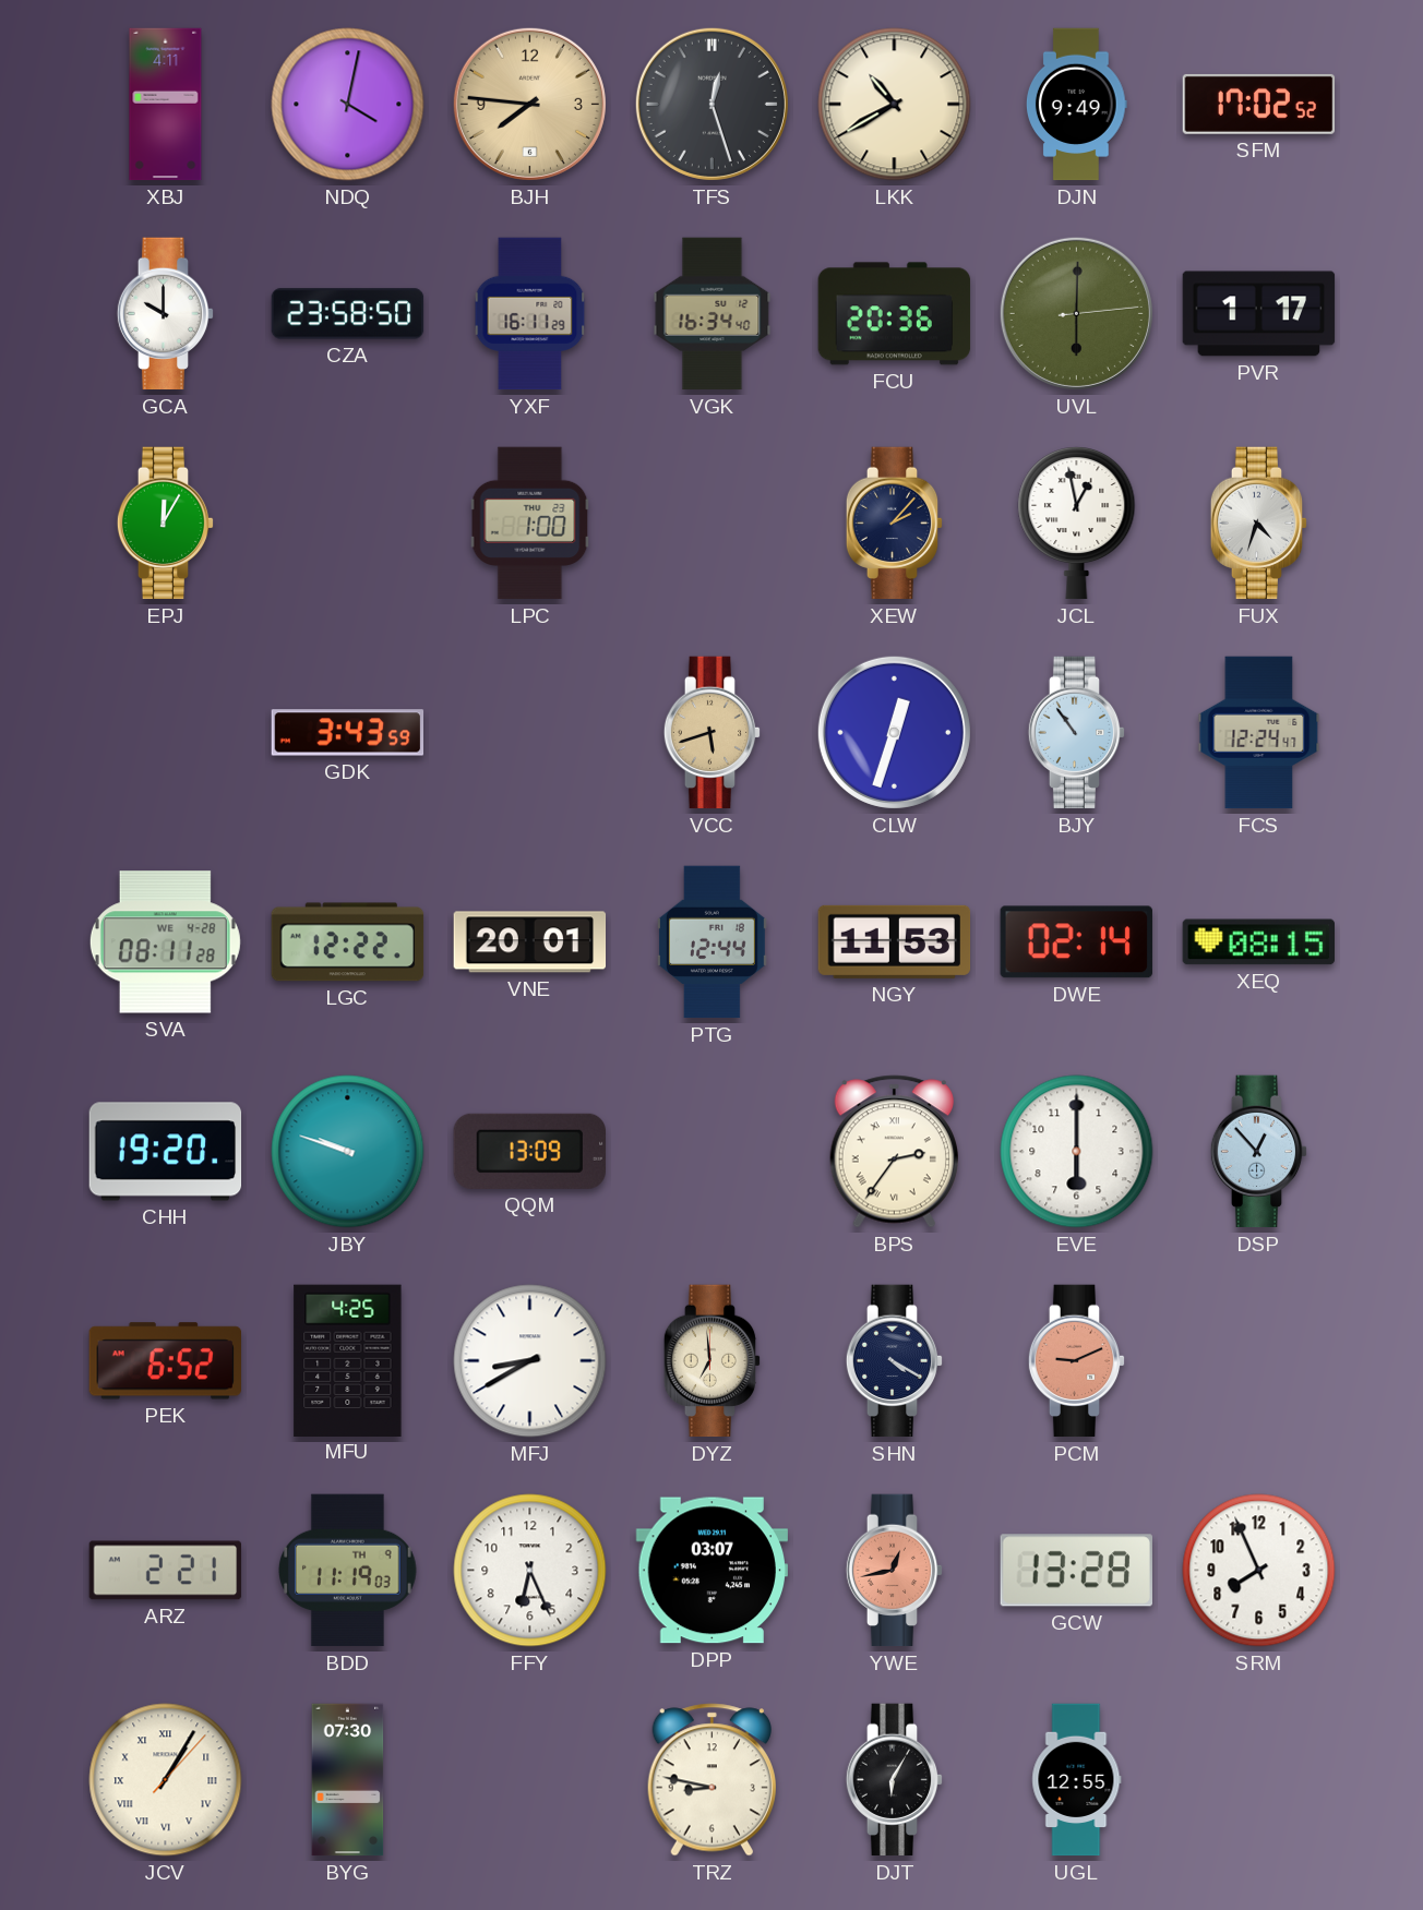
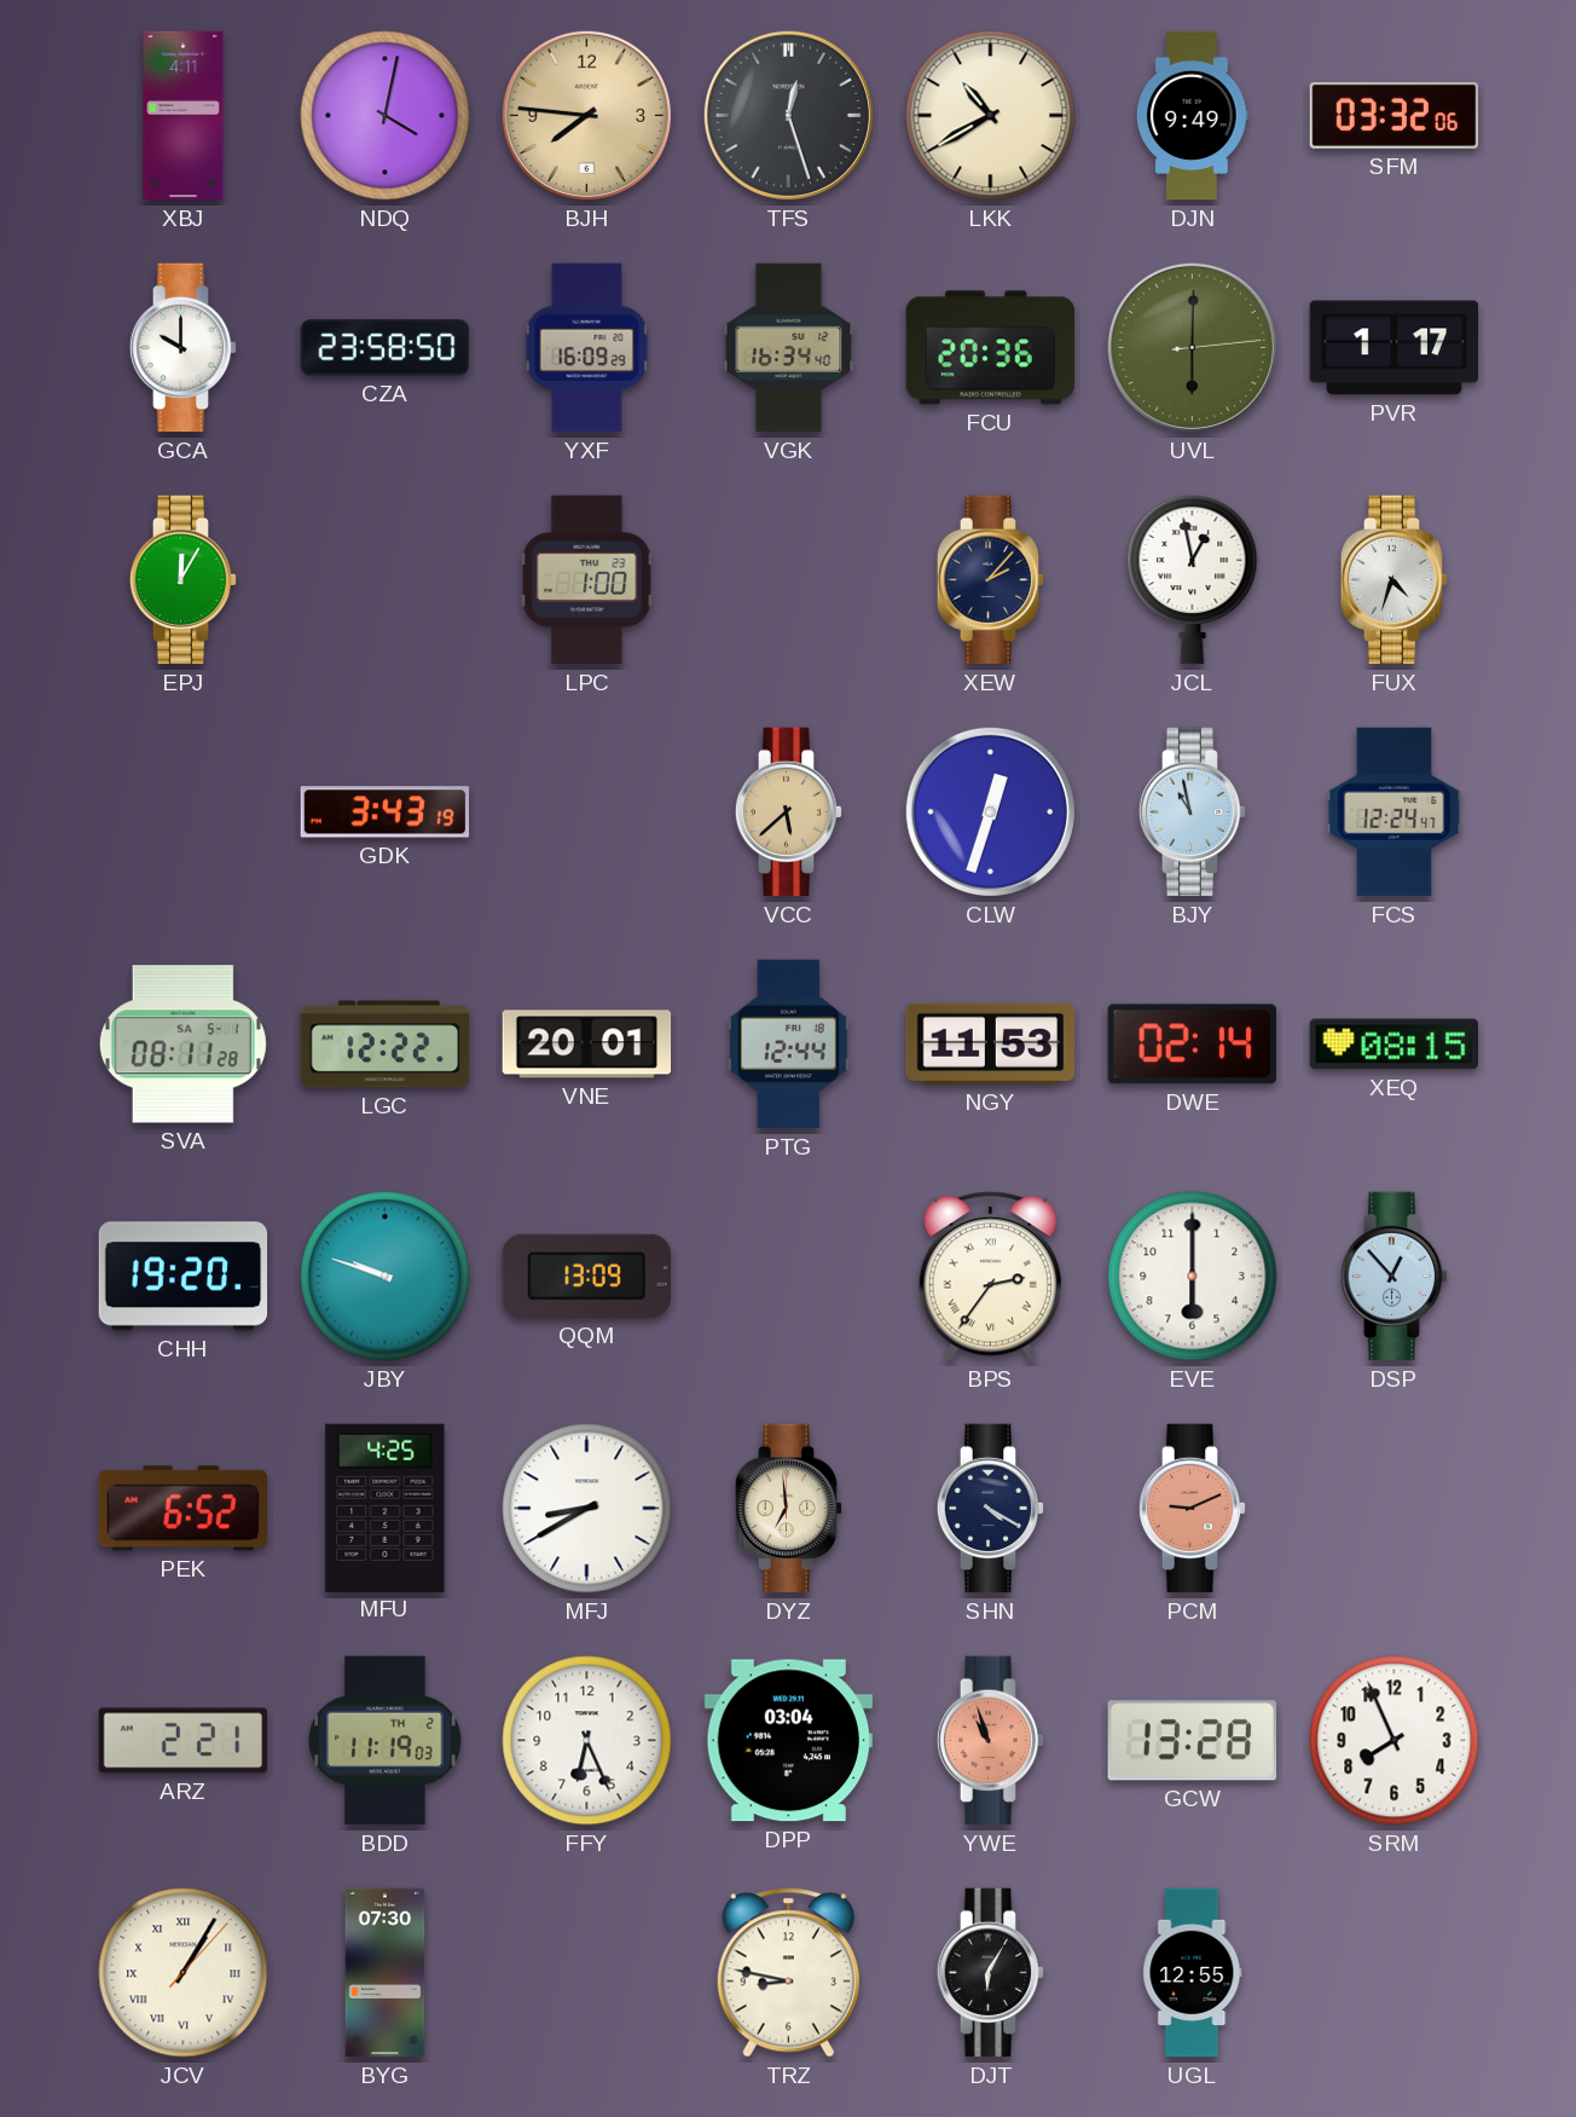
SFM: 17:02 -> 03:32
YXF: 16:11 -> 16:09
GDK: 3:43:59 -> 3:43:19
VCC: 5:42 -> 5:38
BJY: 10:54 -> 10:58
SVA date: WE 4-28 -> SA 5-1
BDD date: TH 9 -> TH 2
DPP: 03:07 -> 03:04
YWE: 12:43 -> 10:57
